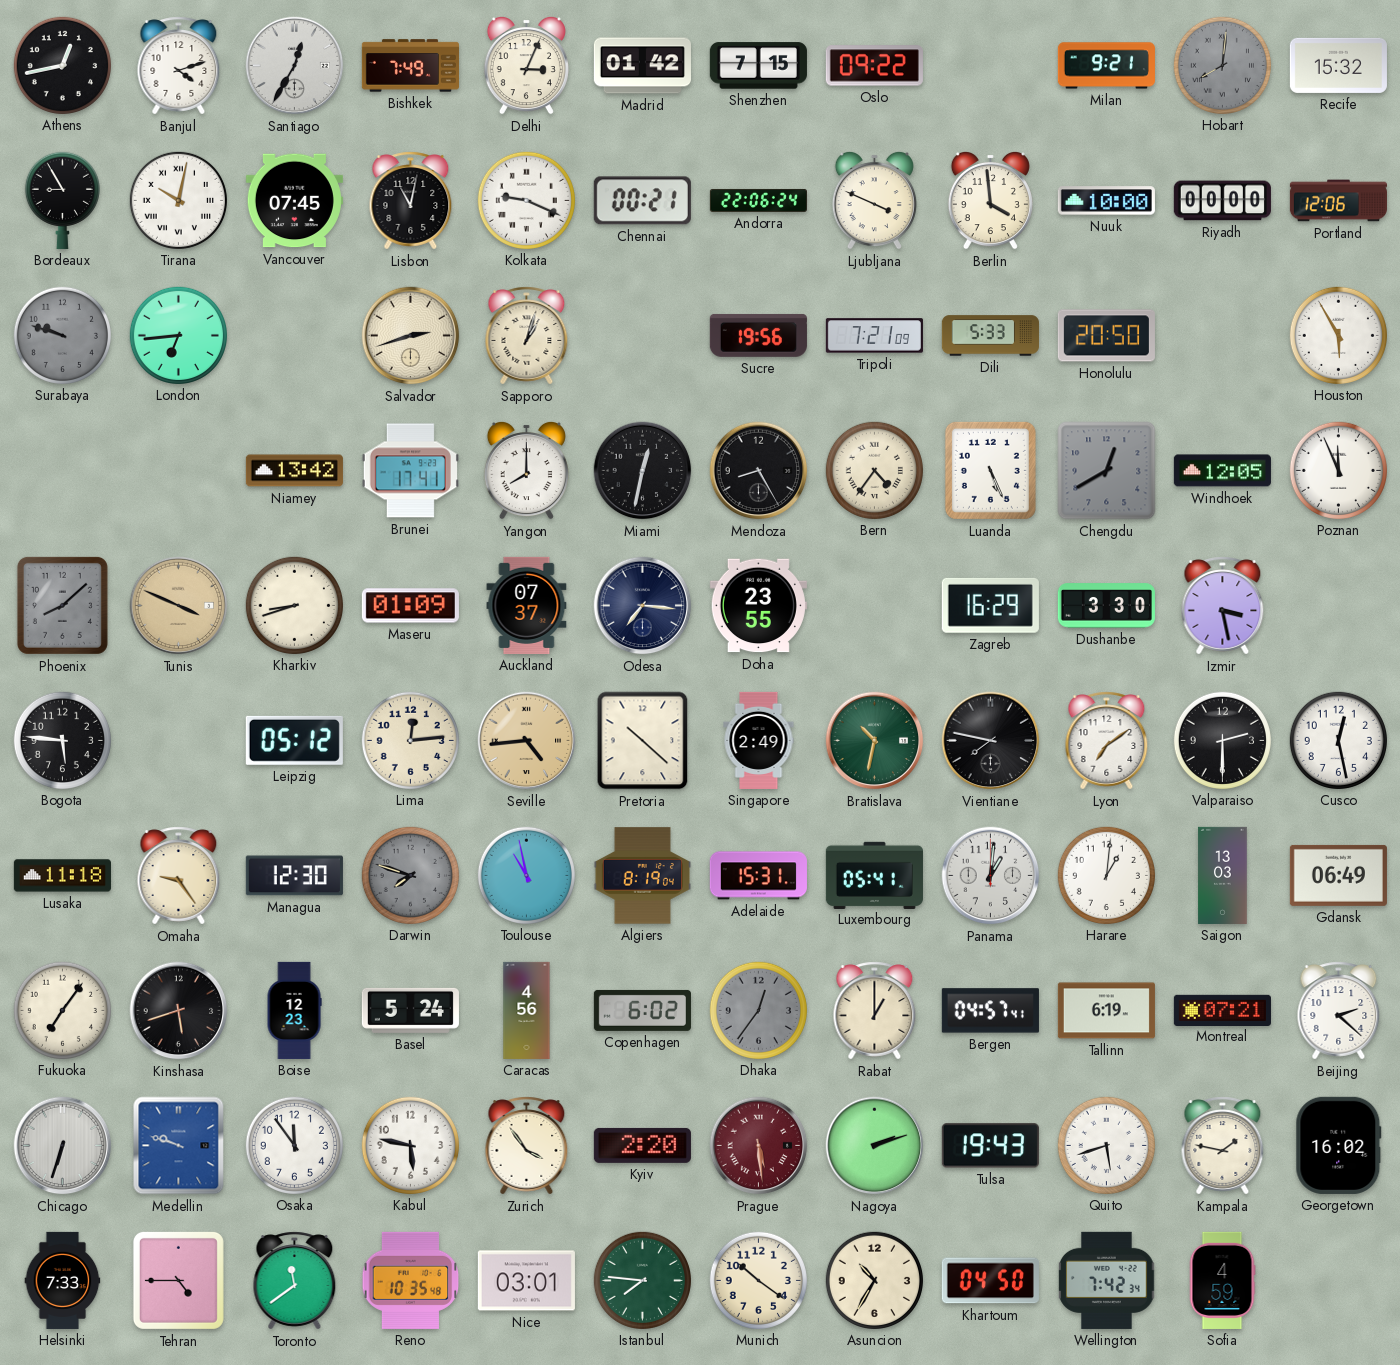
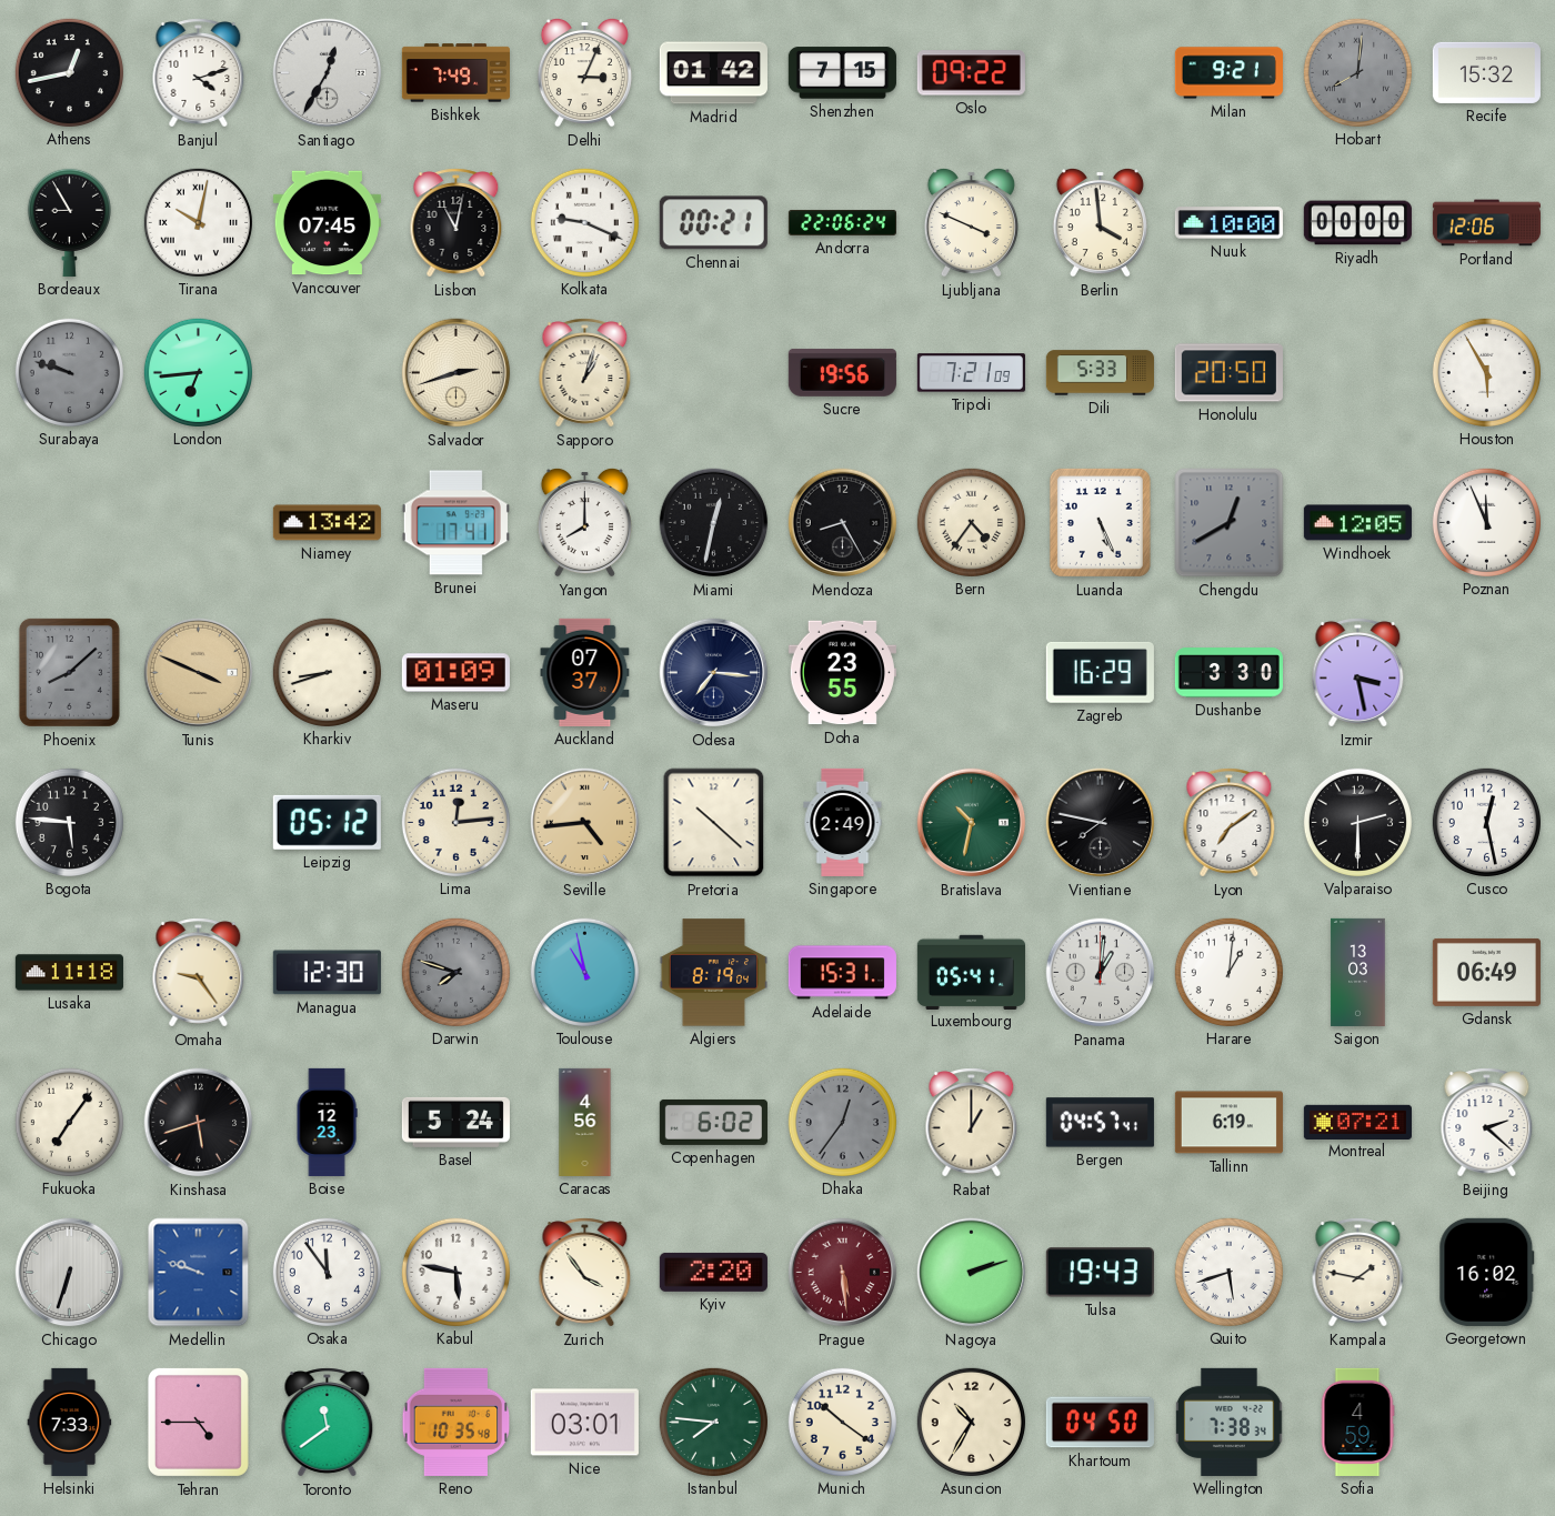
Wellington: 7:42 -> 7:38
